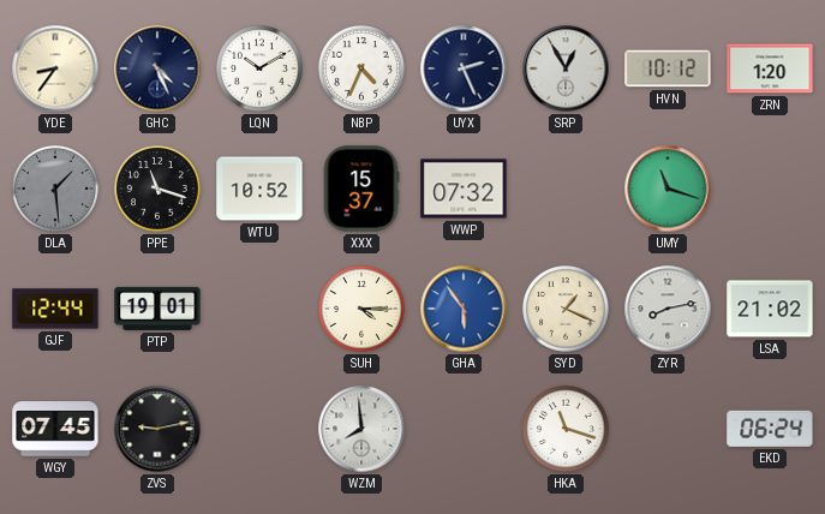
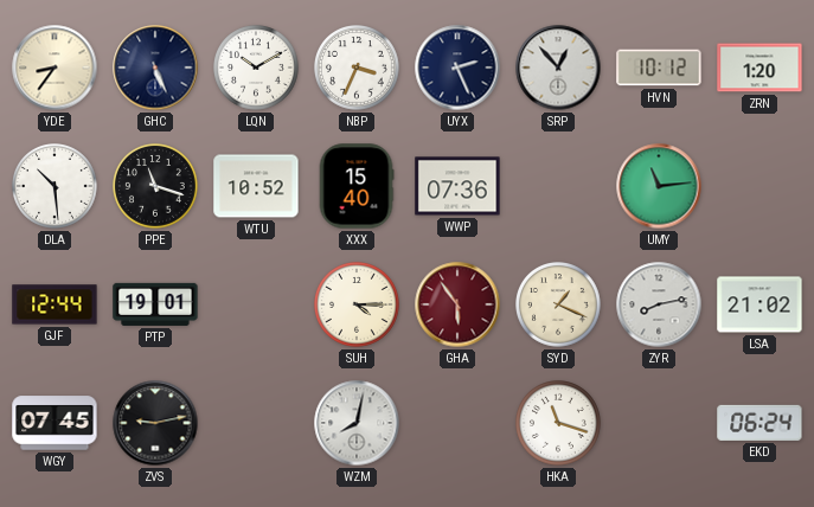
GHC: 4:26 -> 5:26
NBP: 4:34 -> 3:34
SRP: 12:55 -> 12:53
DLA: 1:29 -> 10:29
DLA dial: grey -> white
XXX: 15:37 -> 15:40
WWP: 07:32 -> 07:36
UMY: 11:18 -> 11:14
GHA dial: blue -> burgundy
WZM: 7:59 -> 8:02
